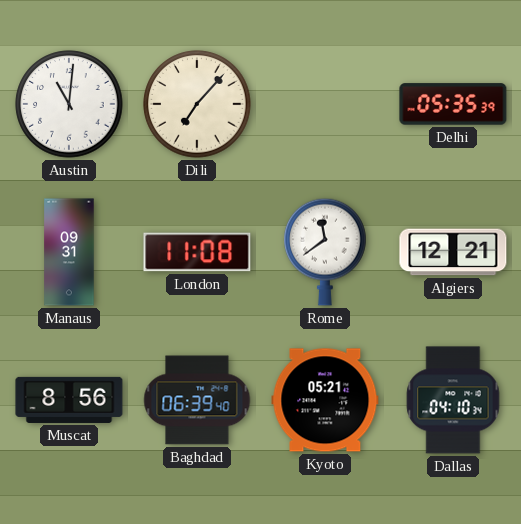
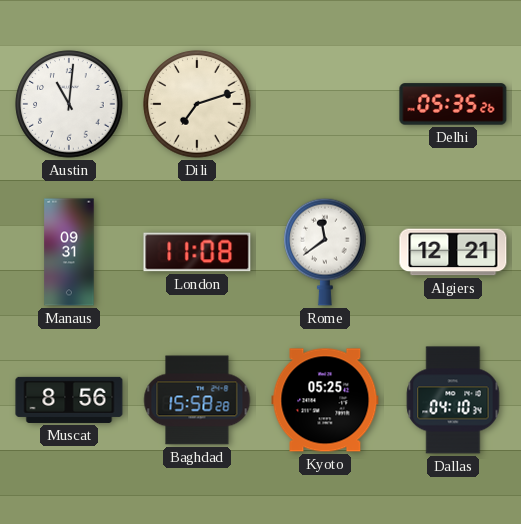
Dili: 7:07 -> 7:12
Delhi: 05:35:39 -> 05:35:26
Baghdad: 06:39 -> 15:58
Kyoto: 05:21 -> 05:25
